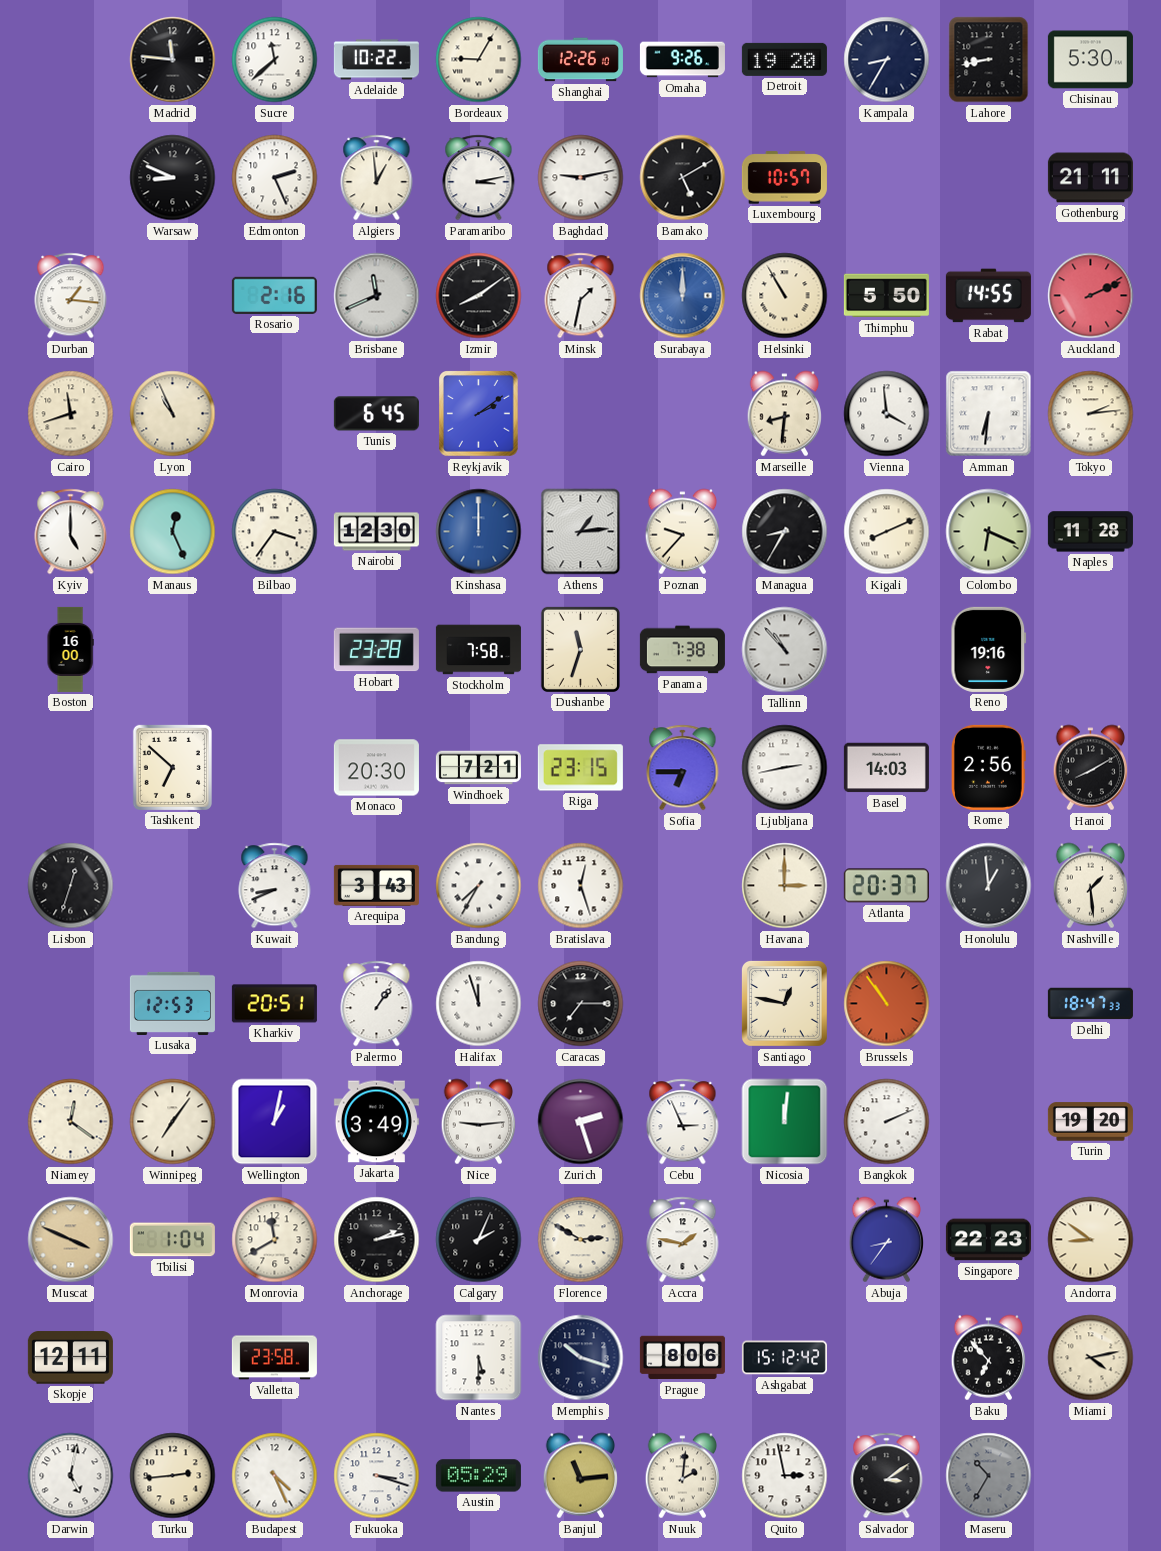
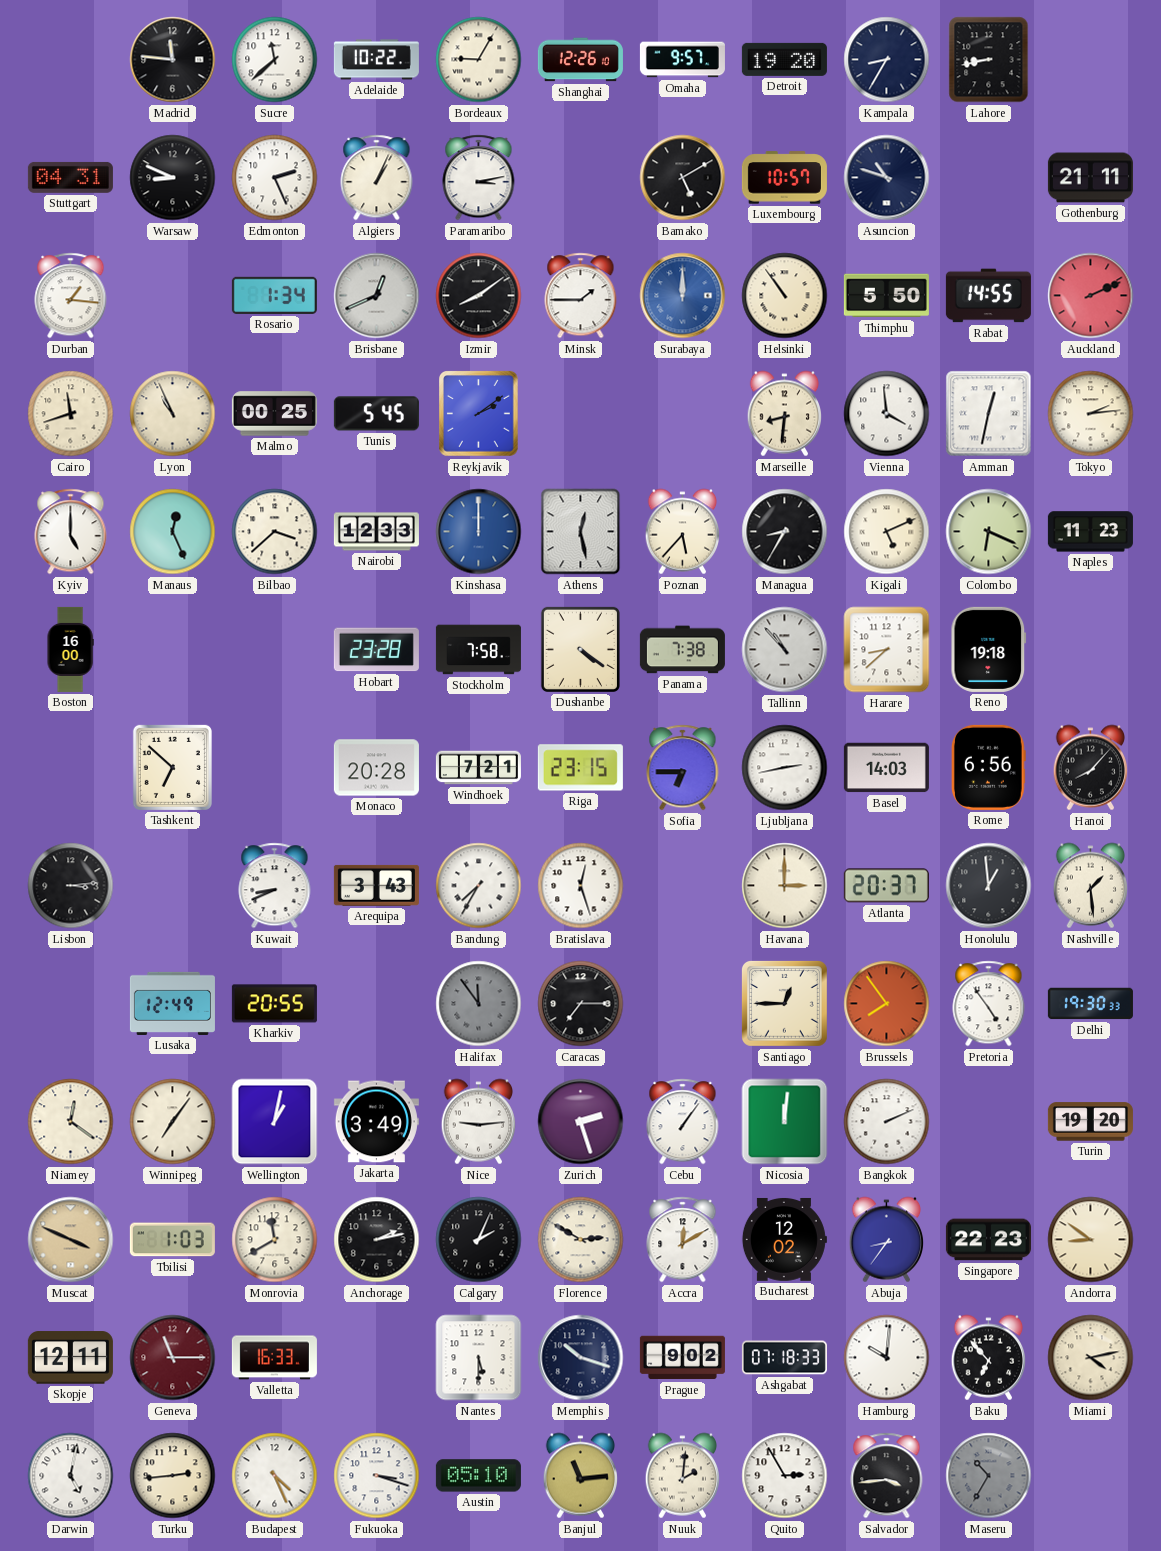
Omaha: 9:26 -> 9:57
Chisinau: 5:30 -> none
Stuttgart: none -> 04:31
Algiers: 12:59 -> 1:04
Baghdad: 9:13 -> none
Asuncion: none -> 10:48
Rosario: 2:16 -> 1:34
Brisbane: 11:41 -> 12:41
Minsk: 1:32 -> 1:45
Helsinki: 10:55 -> 10:54
Malmo: none -> 00:25
Tunis: 6:45 -> 5:45
Amman: 6:31 -> 12:32
Bilbao: 3:36 -> 3:38
Nairobi: 12:30 -> 12:33
Athens: 1:14 -> 12:28
Poznan: 9:37 -> 5:37
Kigali: 8:11 -> 5:11
Naples: 11:28 -> 11:23
Dushanbe: 11:33 -> 4:21
Harare: none -> 8:38
Reno: 19:16 -> 19:18
Monaco: 20:30 -> 20:28
Rome: 2:56 -> 6:56
Hanoi: 8:10 -> 8:07
Lisbon: 12:33 -> 3:14
Lusaka: 12:53 -> 12:49
Kharkiv: 20:51 -> 20:55
Palermo: 1:06 -> none
Halifax: 11:57 -> 11:54
Halifax dial: white -> grey
Santiago: 12:47 -> 12:45
Brussels: 10:54 -> 7:54
Pretoria: none -> 4:54
Delhi: 18:47 -> 19:30
Cebu: 2:56 -> 1:06
Tbilisi: 1:04 -> 1:03
Accra: 1:47 -> 12:10
Bucharest: none -> 12:02
Geneva: none -> 11:15
Valletta: 23:58 -> 16:33
Prague: 8:06 -> 9:02
Ashgabat: 15:12 -> 07:18
Hamburg: none -> 10:01
Austin: 05:29 -> 05:10
Quito: 2:58 -> 2:55
Salvador: 3:09 -> 3:44
